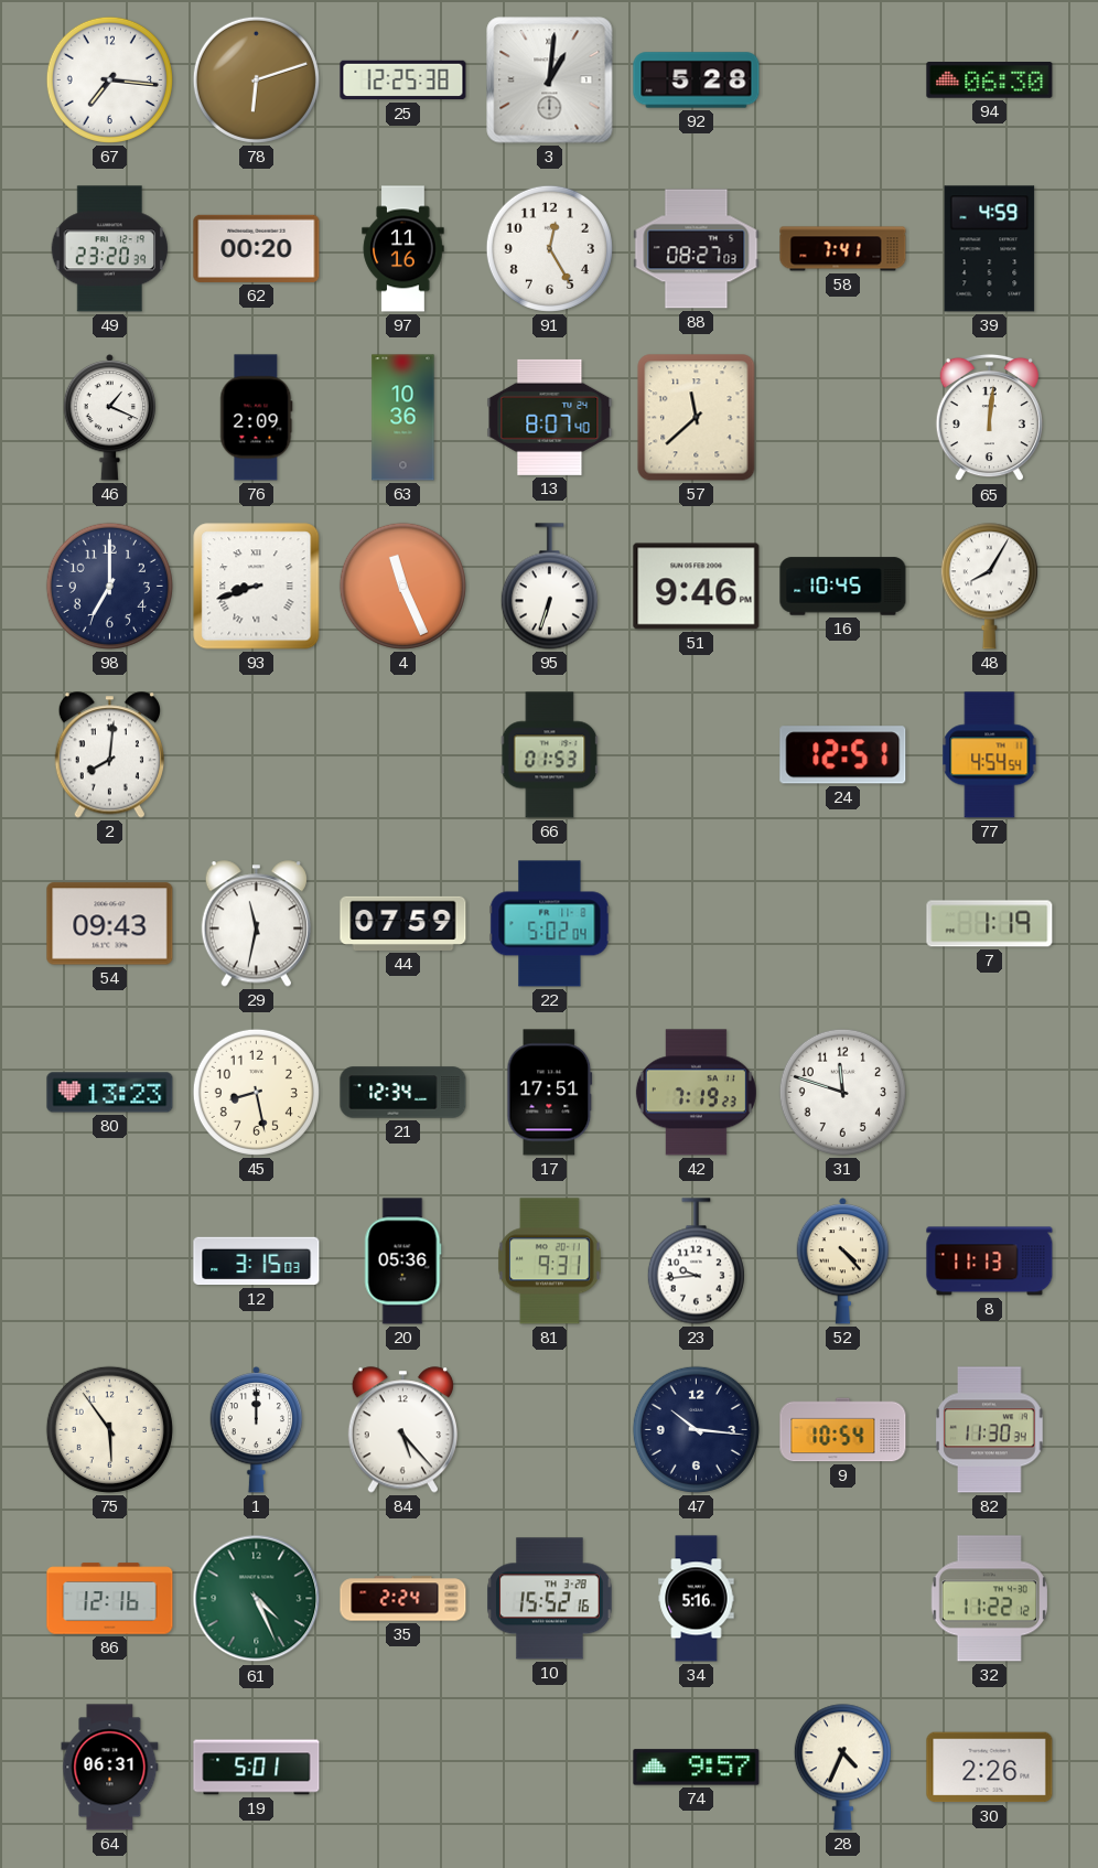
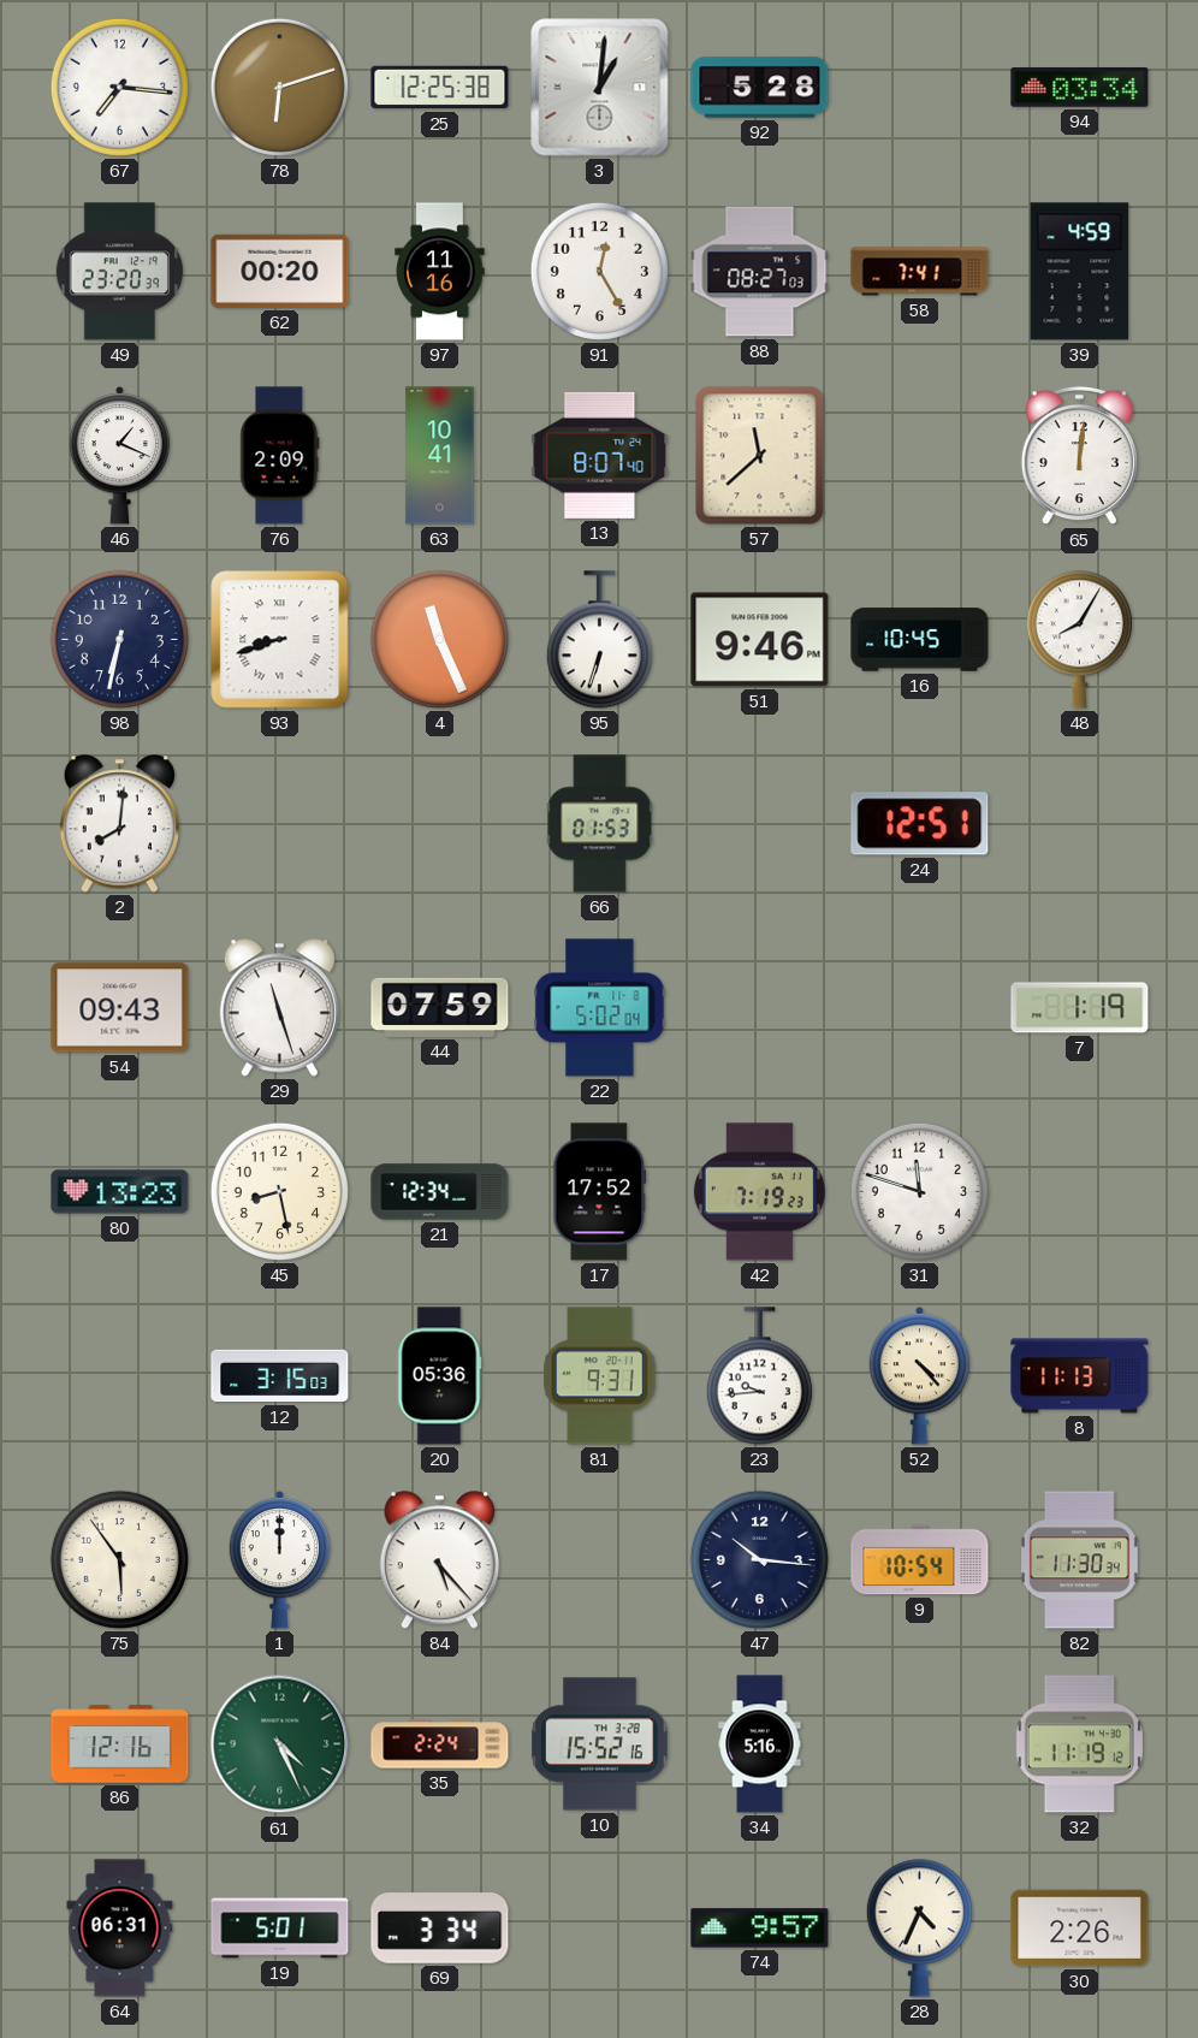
94: 06:30 -> 03:34
63: 10:36 -> 10:41
98: 7:00 -> 6:32
77: 4:54 -> none
29: 11:32 -> 11:27
17: 17:51 -> 17:52
32: 11:22 -> 11:19
69: none -> 3:34
